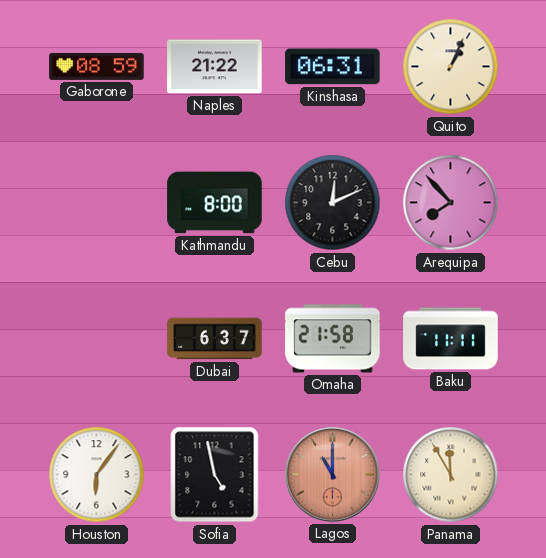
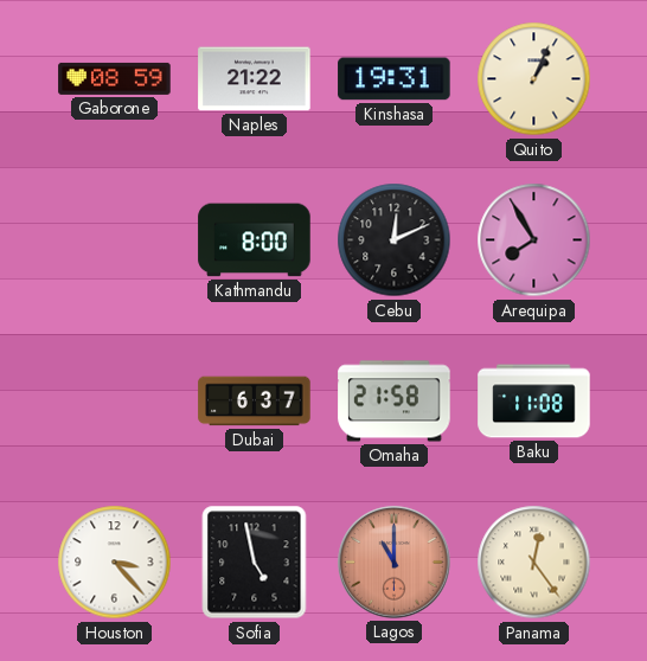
Kinshasa: 06:31 -> 19:31
Arequipa: 7:53 -> 7:55
Baku: 11:11 -> 11:08
Houston: 6:06 -> 3:23
Panama: 11:55 -> 12:24
